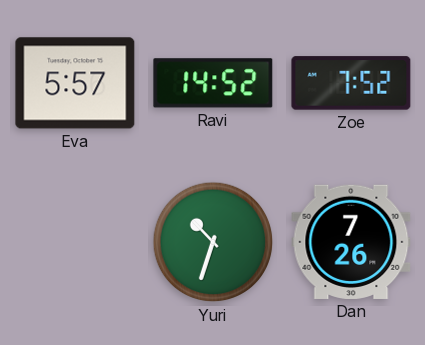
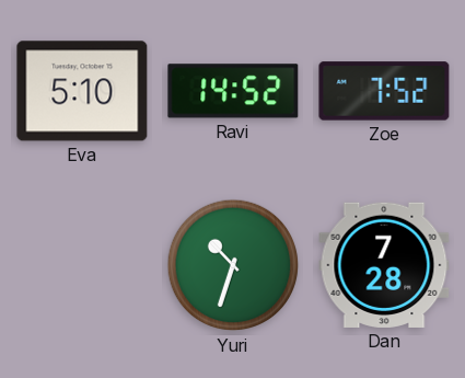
Eva: 5:57 -> 5:10
Dan: 7:26 -> 7:28
